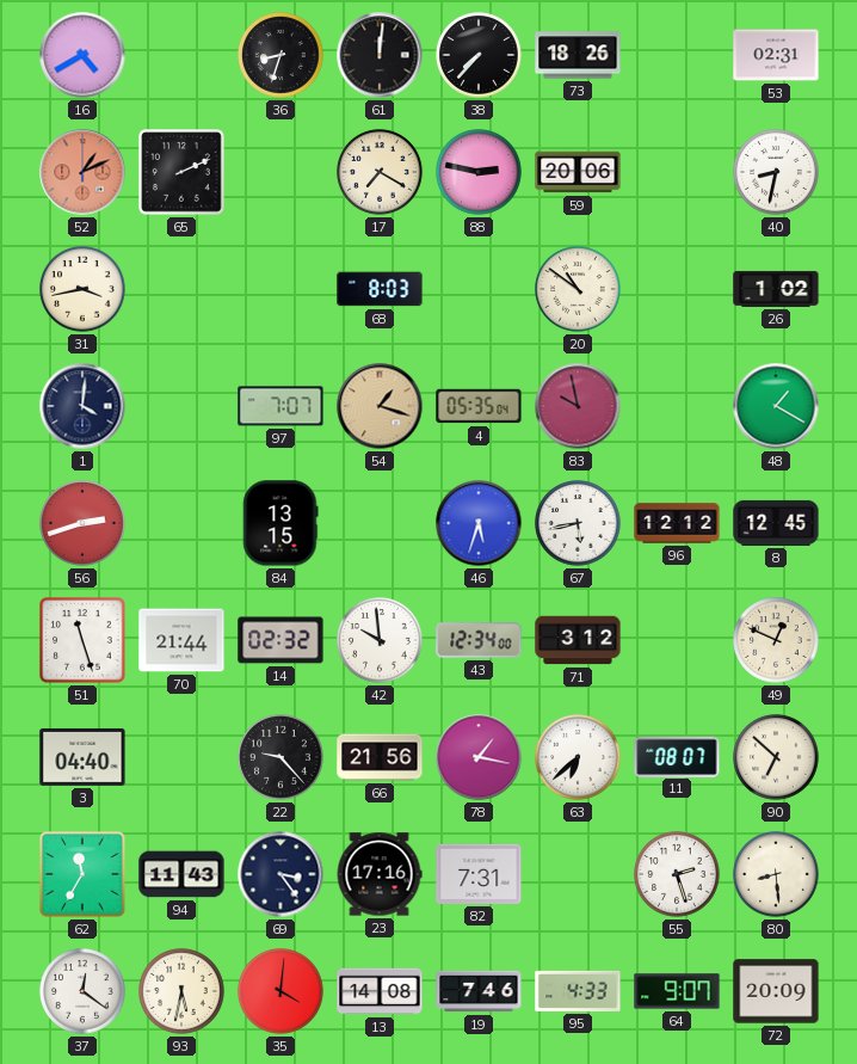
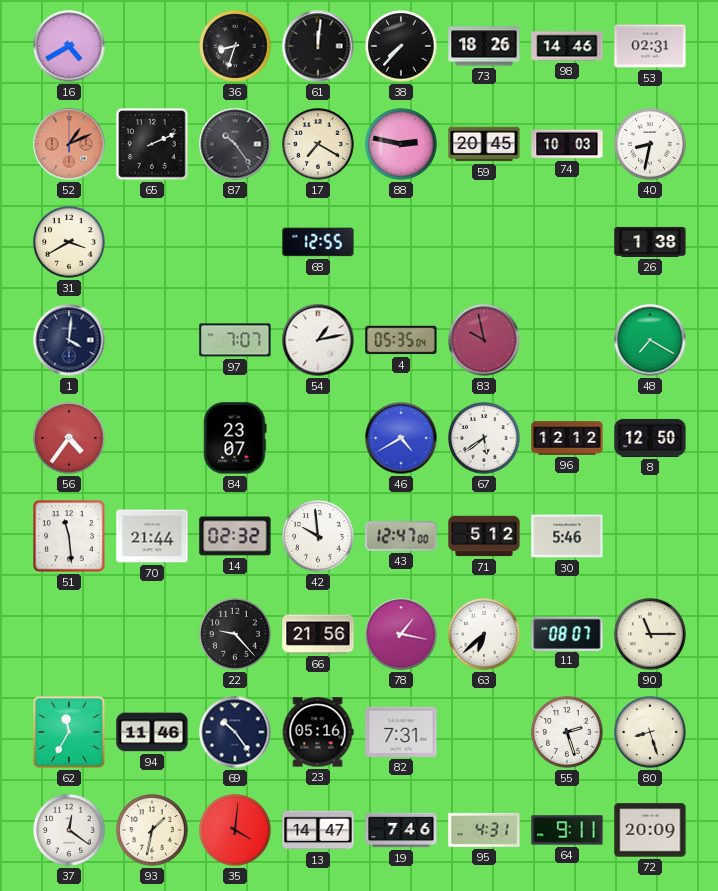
98: none -> 14:46
87: none -> 10:24
59: 20:06 -> 20:45
74: none -> 10:03
31: 3:43 -> 3:40
68: 8:03 -> 12:55
20: 10:51 -> none
26: 1:02 -> 1:38
54: 1:18 -> 1:13
54 dial: champagne -> white
48: 1:20 -> 7:20
56: 2:42 -> 4:36
84: 13:15 -> 23:07
46: 5:33 -> 4:40
67: 5:43 -> 5:39
8: 12:45 -> 12:50
51: 11:27 -> 11:29
43: 12:34 -> 12:47
71: 3:12 -> 5:12
30: none -> 5:46
49: 12:49 -> none
3: 04:40 -> none
90: 6:52 -> 11:15
94: 11:43 -> 11:46
69: 3:24 -> 10:24
23: 17:16 -> 05:16
80: 8:29 -> 8:27
93: 5:32 -> 1:32
13: 14:08 -> 14:47
95: 4:33 -> 4:31
64: 9:07 -> 9:11
